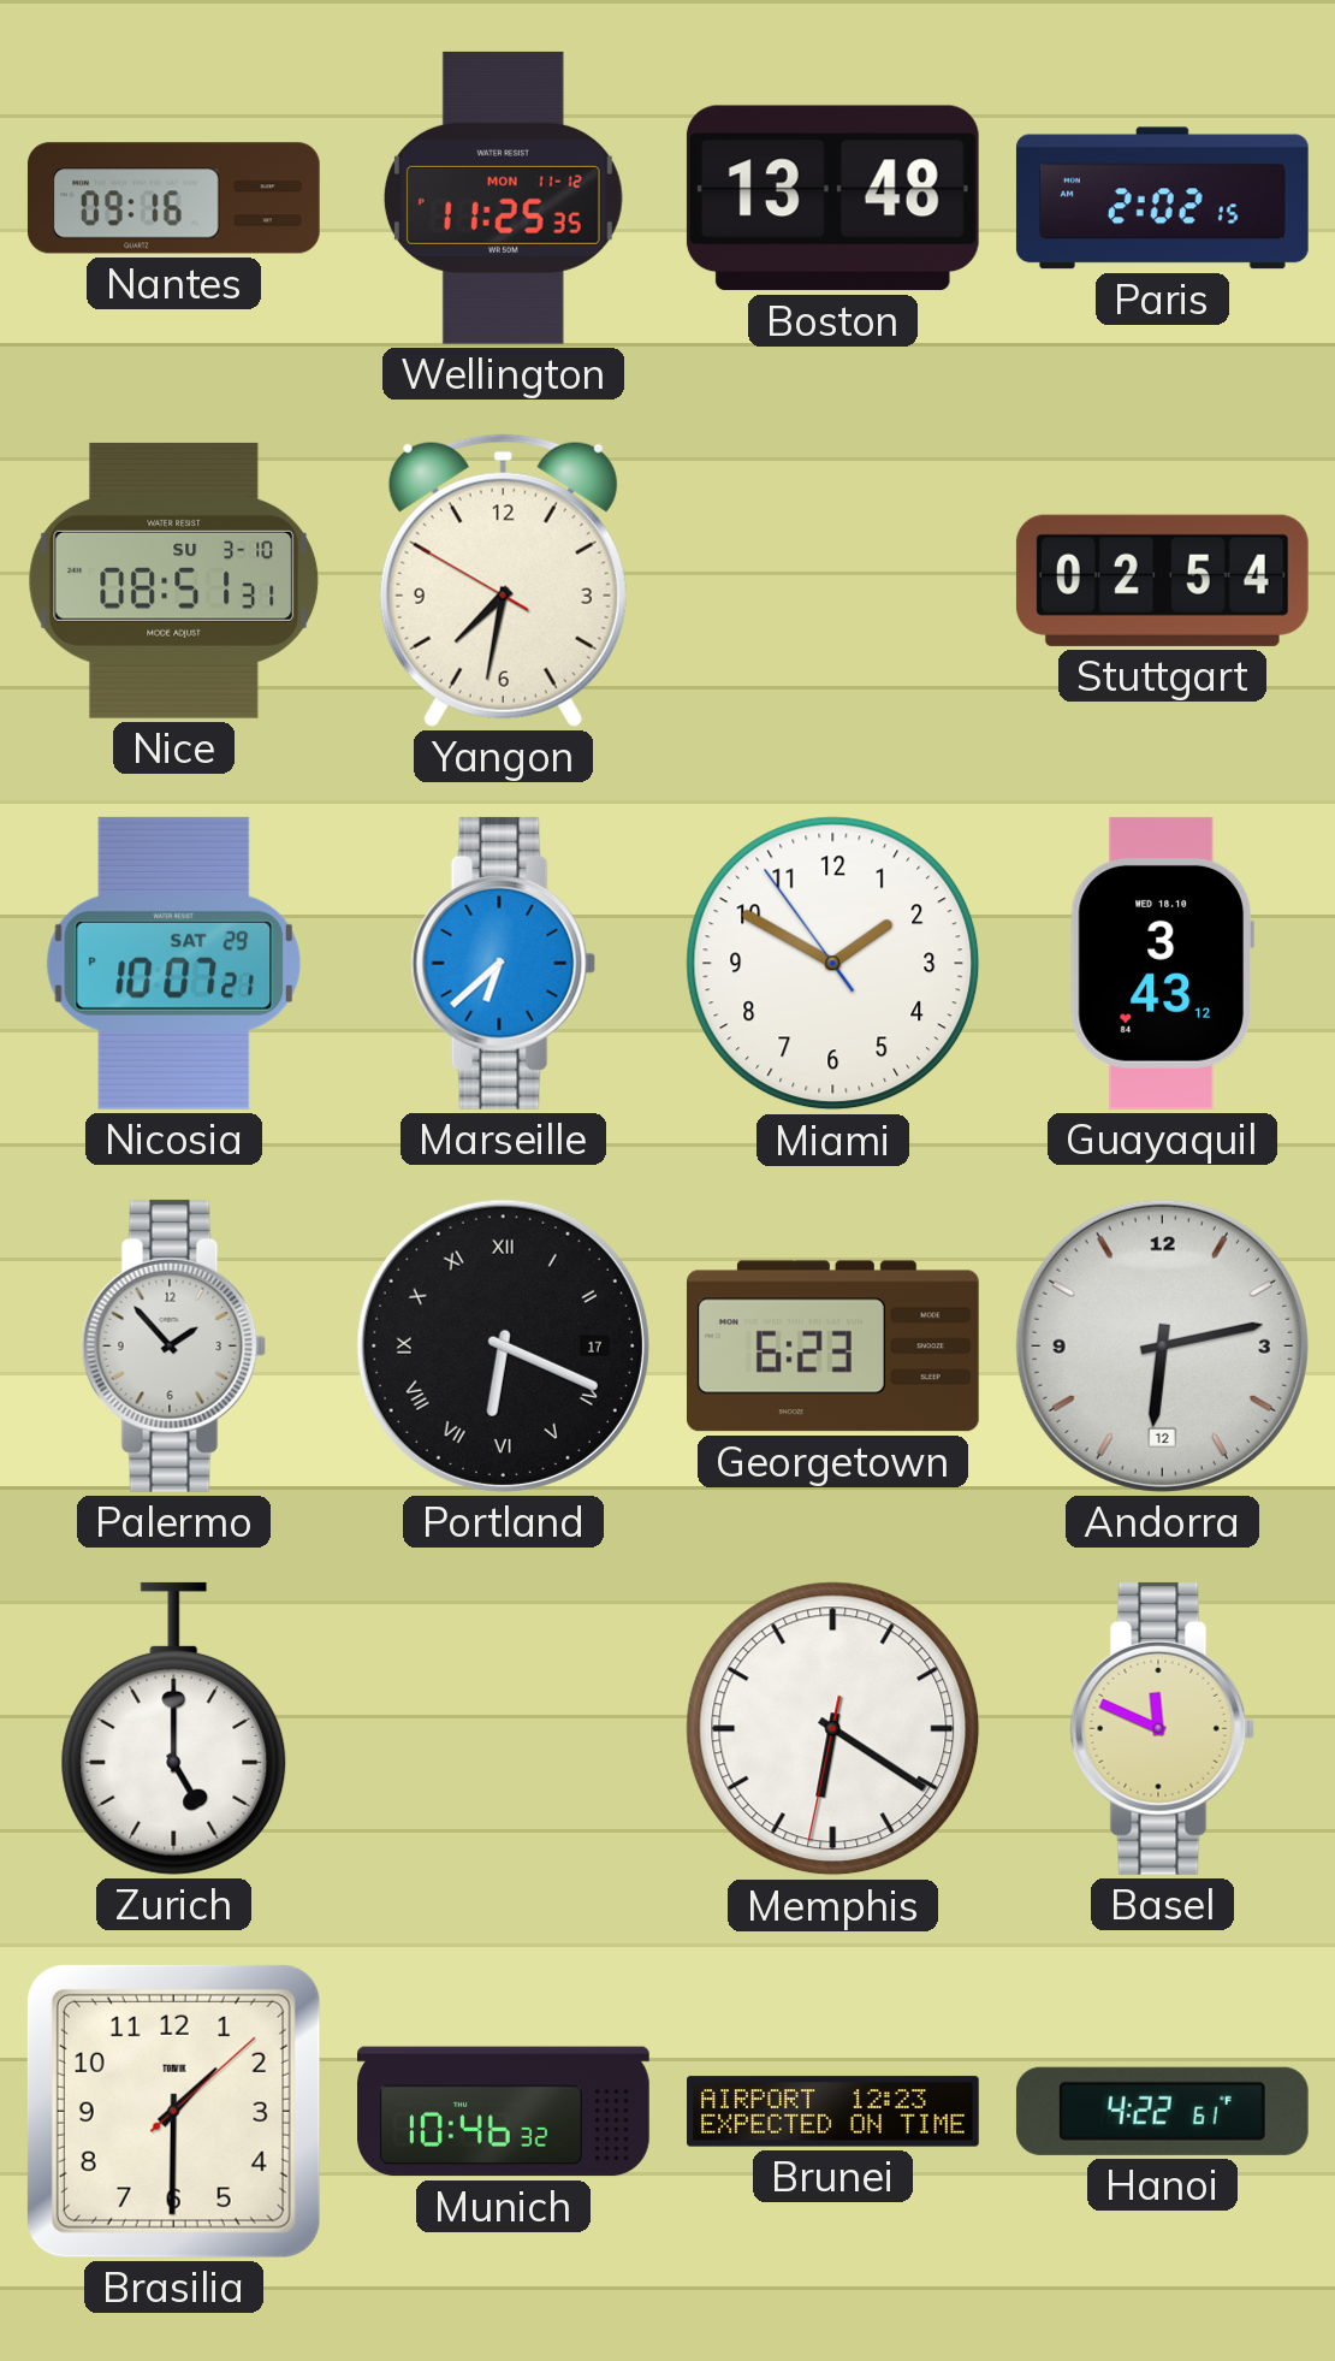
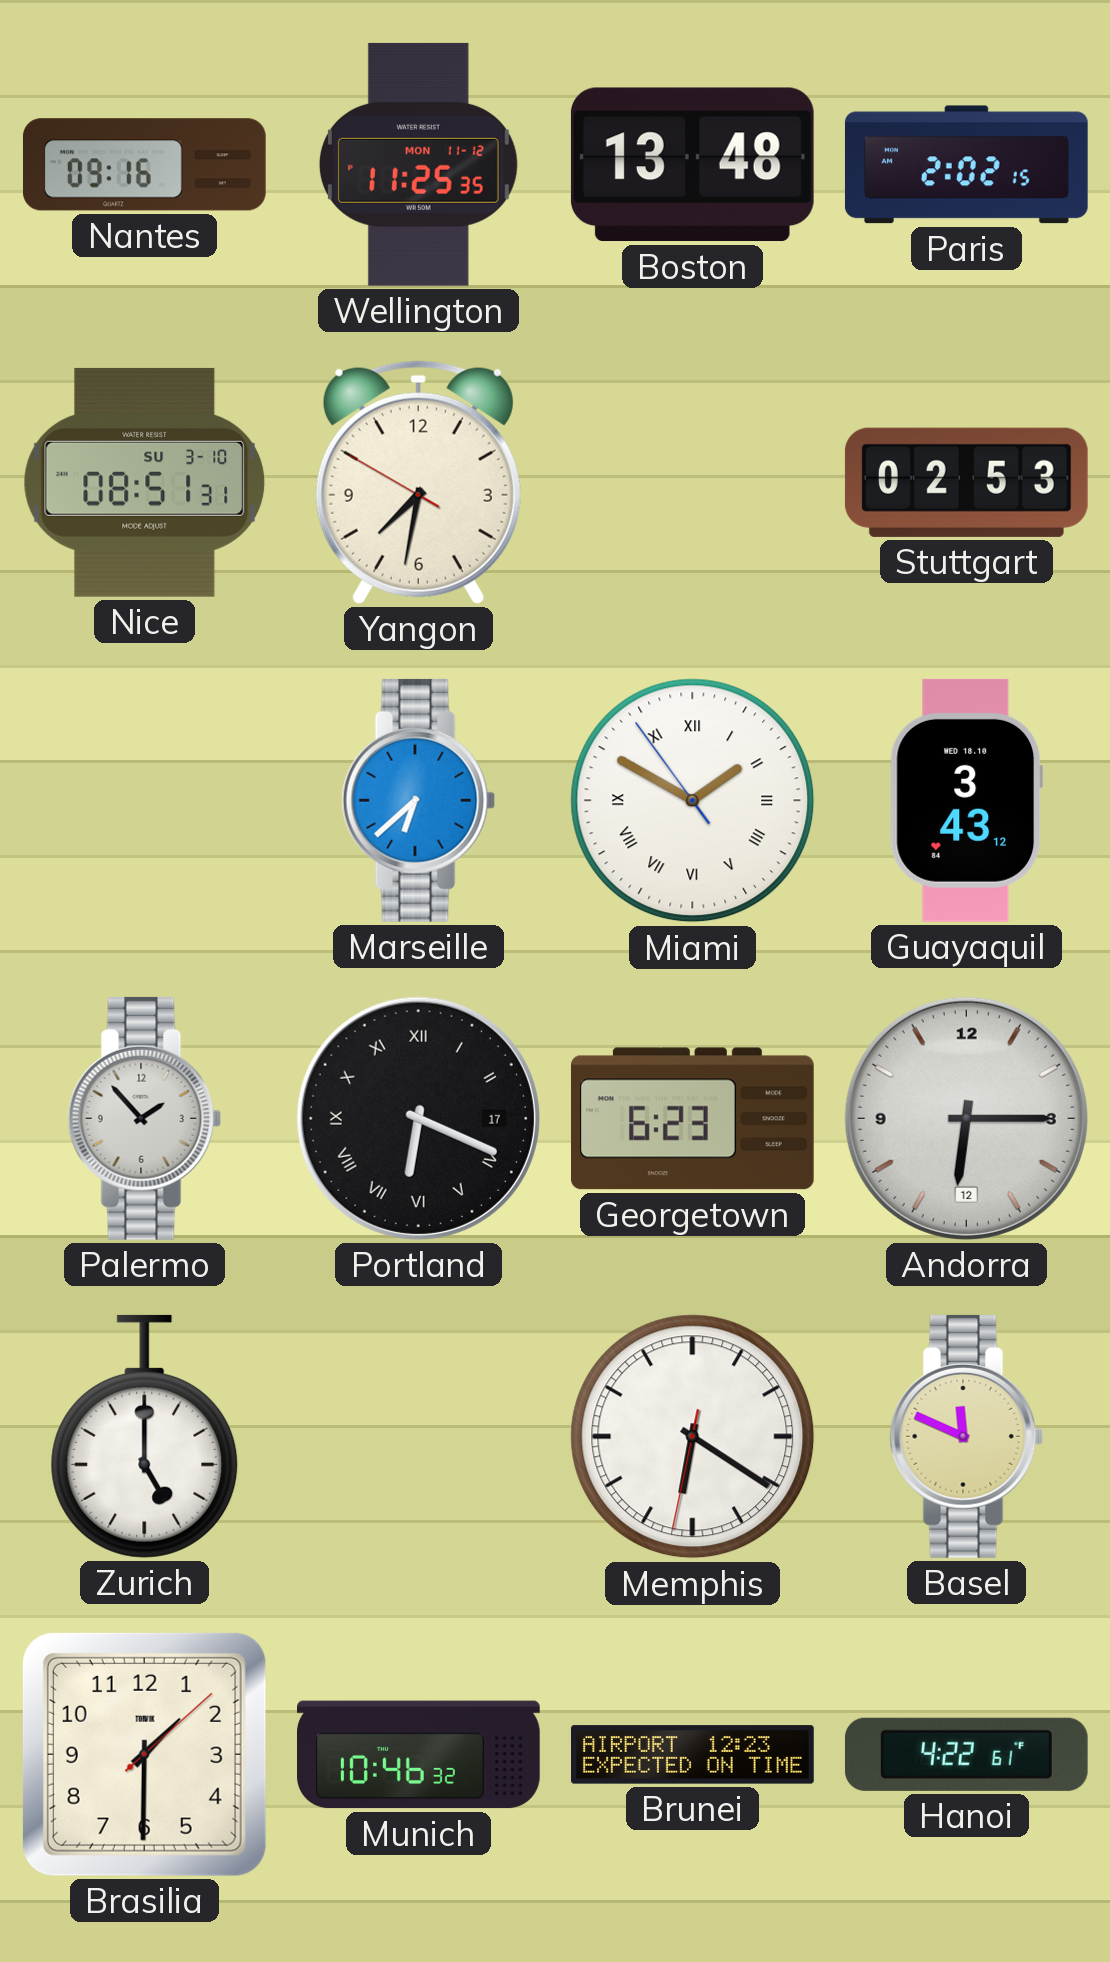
Stuttgart: 02:54 -> 02:53
Nicosia: 10:07 -> none
Miami numerals: Arabic -> Roman
Andorra: 6:13 -> 6:15
